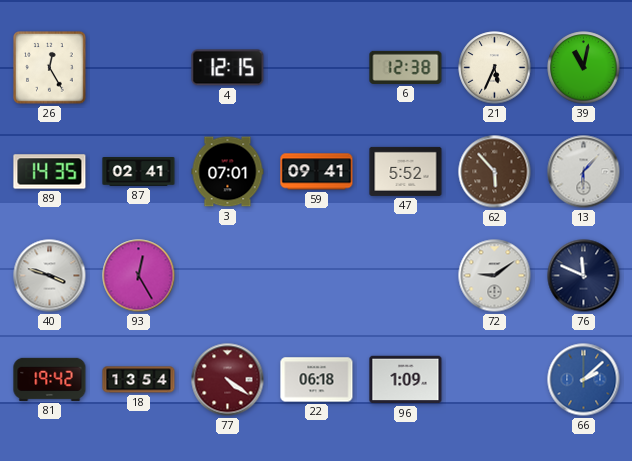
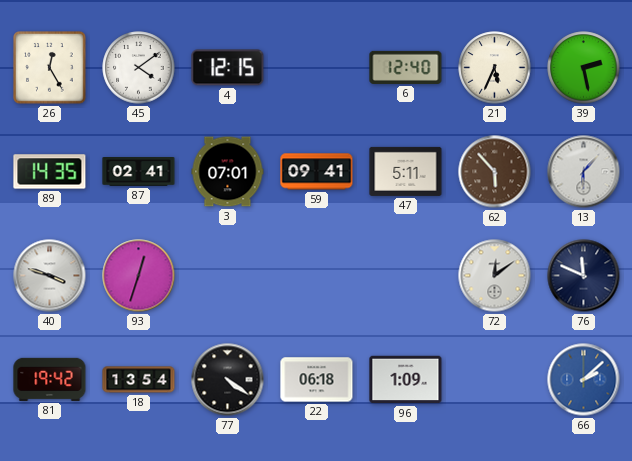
45: none -> 4:09
6: 12:38 -> 12:40
39: 11:02 -> 2:28
47: 5:52 -> 5:11
93: 12:25 -> 12:33
72: 9:09 -> 12:09
77 dial: burgundy -> black
